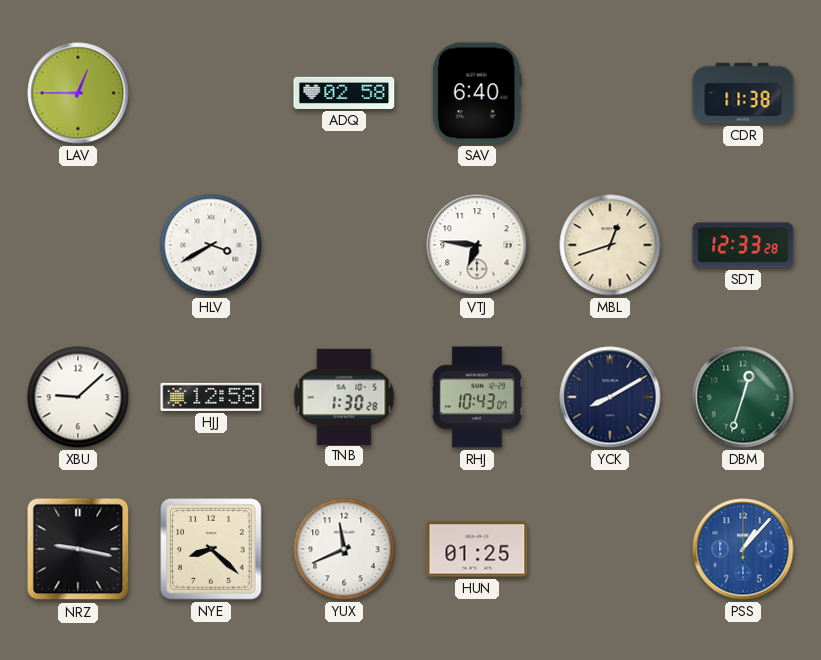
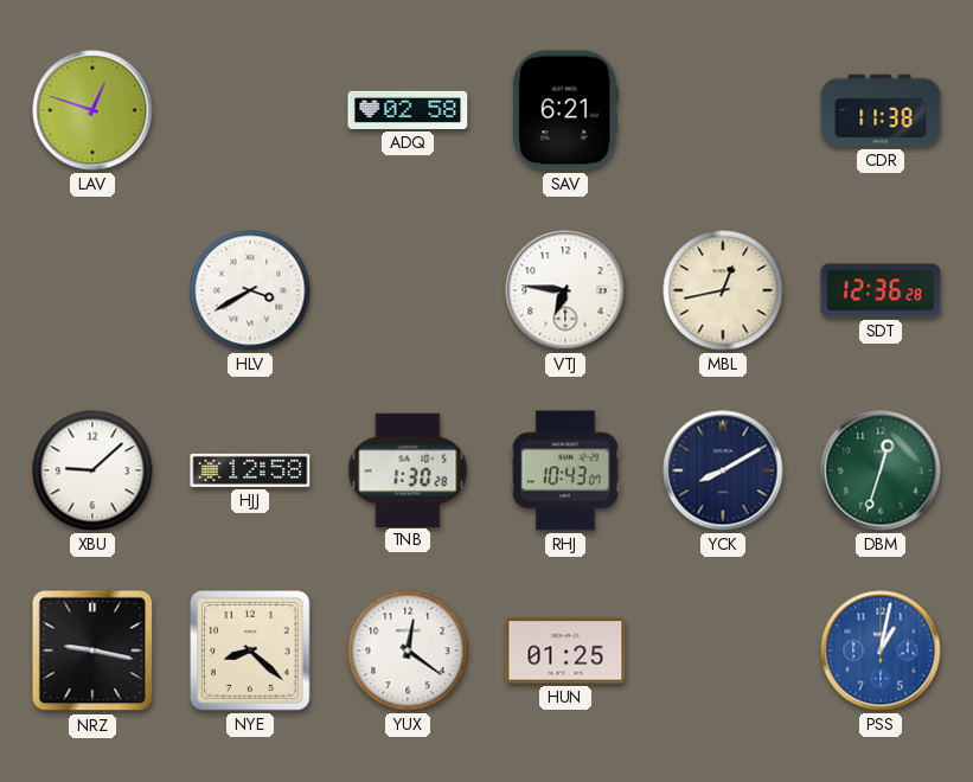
LAV: 12:45 -> 12:48
SAV: 6:40 -> 6:21
MBL: 12:42 -> 12:43
SDT: 12:33 -> 12:36
YUX: 11:41 -> 12:21
PSS: 1:07 -> 1:02
